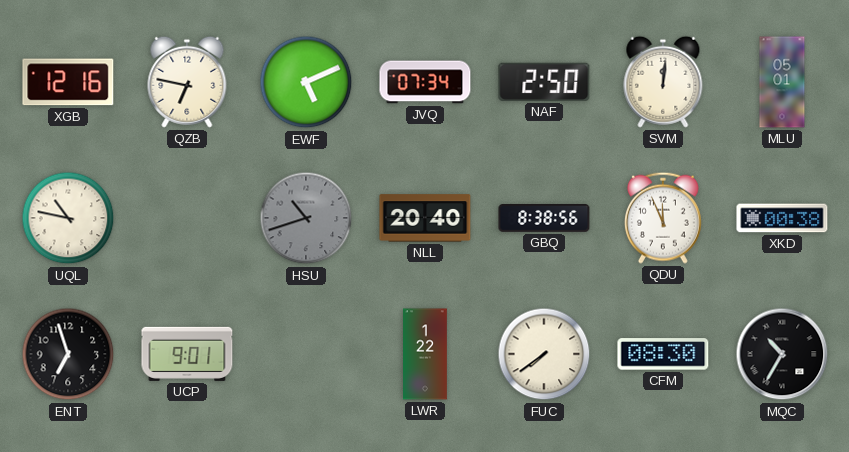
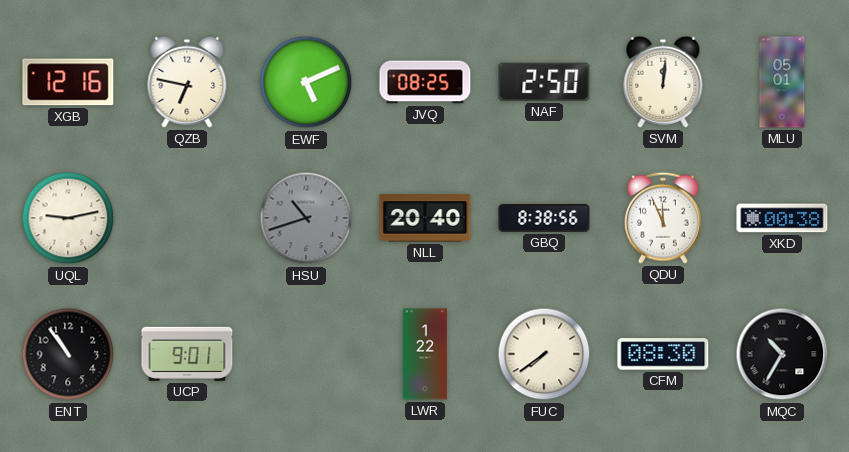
JVQ: 07:34 -> 08:25
UQL: 10:47 -> 9:13
ENT: 6:57 -> 10:54
